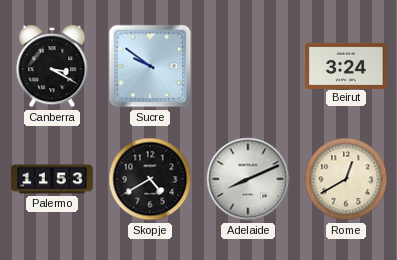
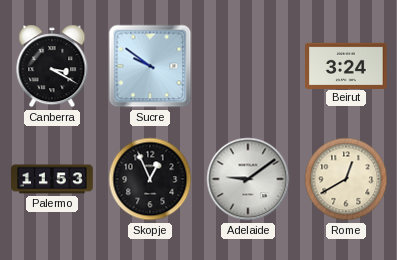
Skopje: 4:40 -> 12:56
Adelaide: 8:11 -> 9:09
